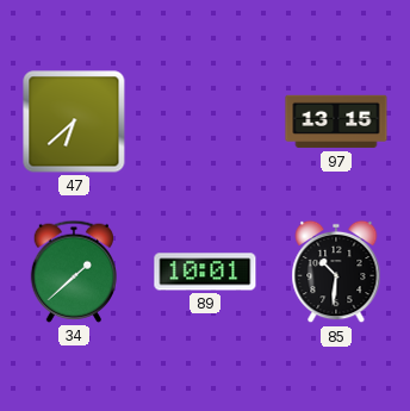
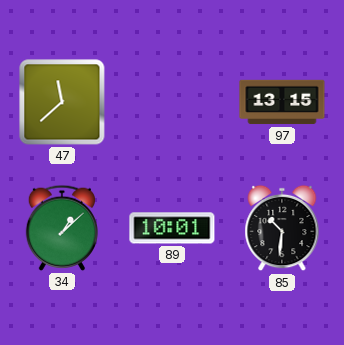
47: 6:38 -> 11:38
34: 1:38 -> 1:08
